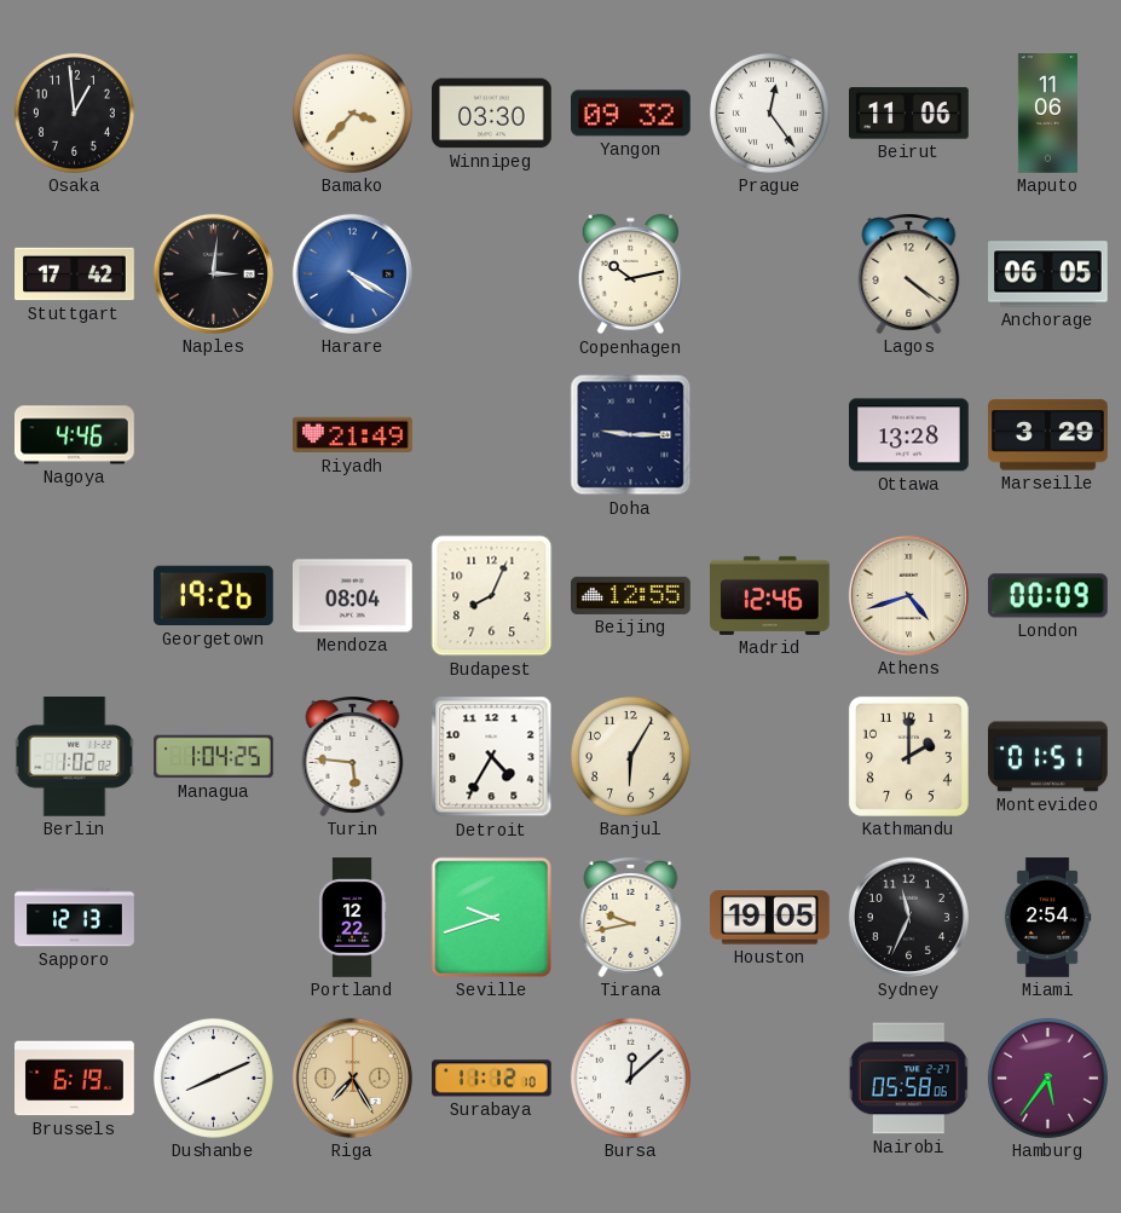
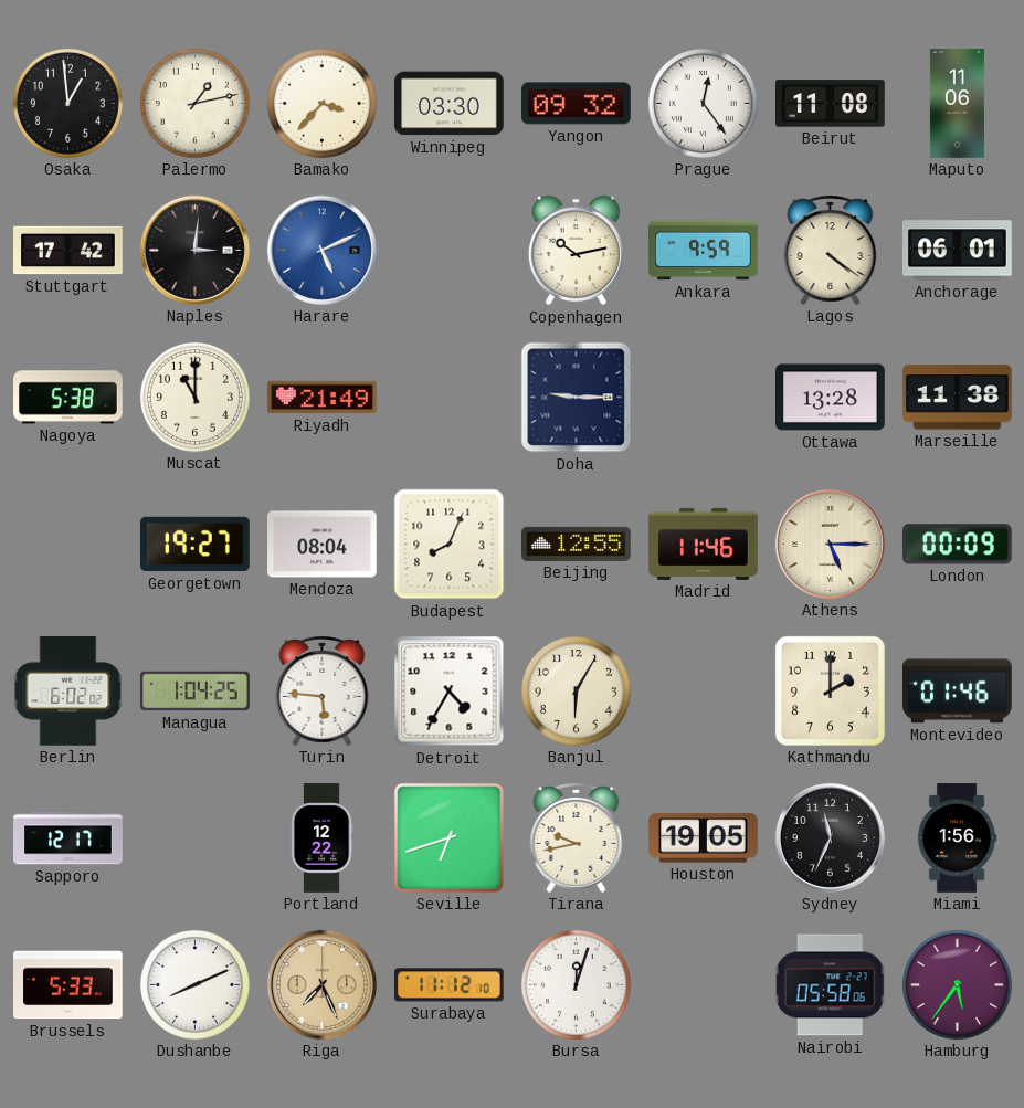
Palermo: none -> 1:13
Beirut: 11:06 -> 11:08
Harare: 4:20 -> 5:11
Ankara: none -> 9:59
Anchorage: 06:05 -> 06:01
Nagoya: 4:46 -> 5:38
Muscat: none -> 11:00
Marseille: 3:29 -> 11:38
Georgetown: 19:26 -> 19:27
Madrid: 12:46 -> 11:46
Athens: 4:42 -> 5:15
Berlin: 1:02 -> 6:02
Montevideo: 01:51 -> 01:46
Sapporo: 12:13 -> 12:17
Seville: 9:42 -> 6:42
Miami: 2:54 -> 1:56
Brussels: 6:19 -> 5:33
Riga: 7:25 -> 7:26
Bursa: 12:08 -> 12:03
